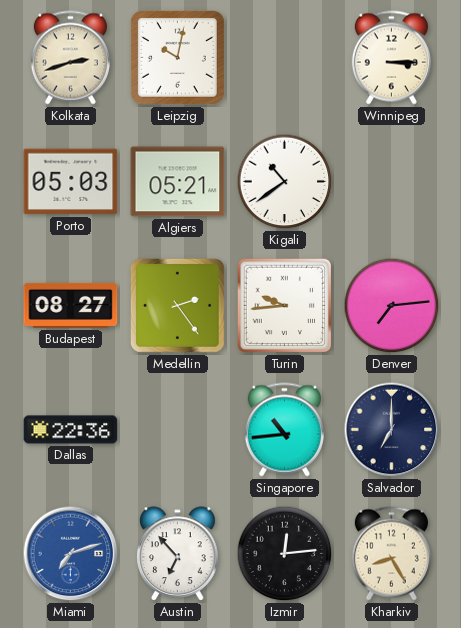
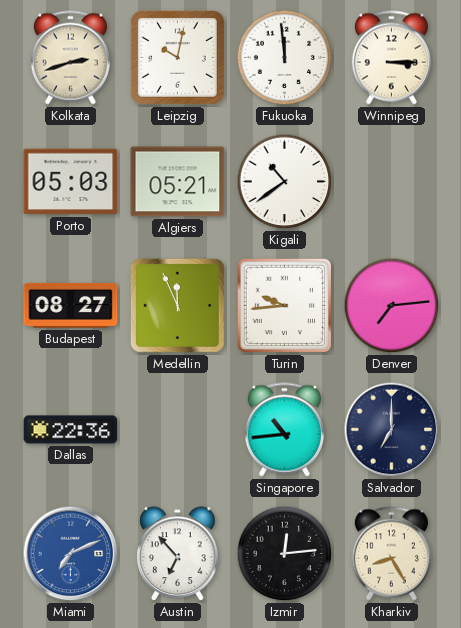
Fukuoka: none -> 11:59
Medellin: 2:24 -> 11:56
Miami: 7:12 -> 7:11
